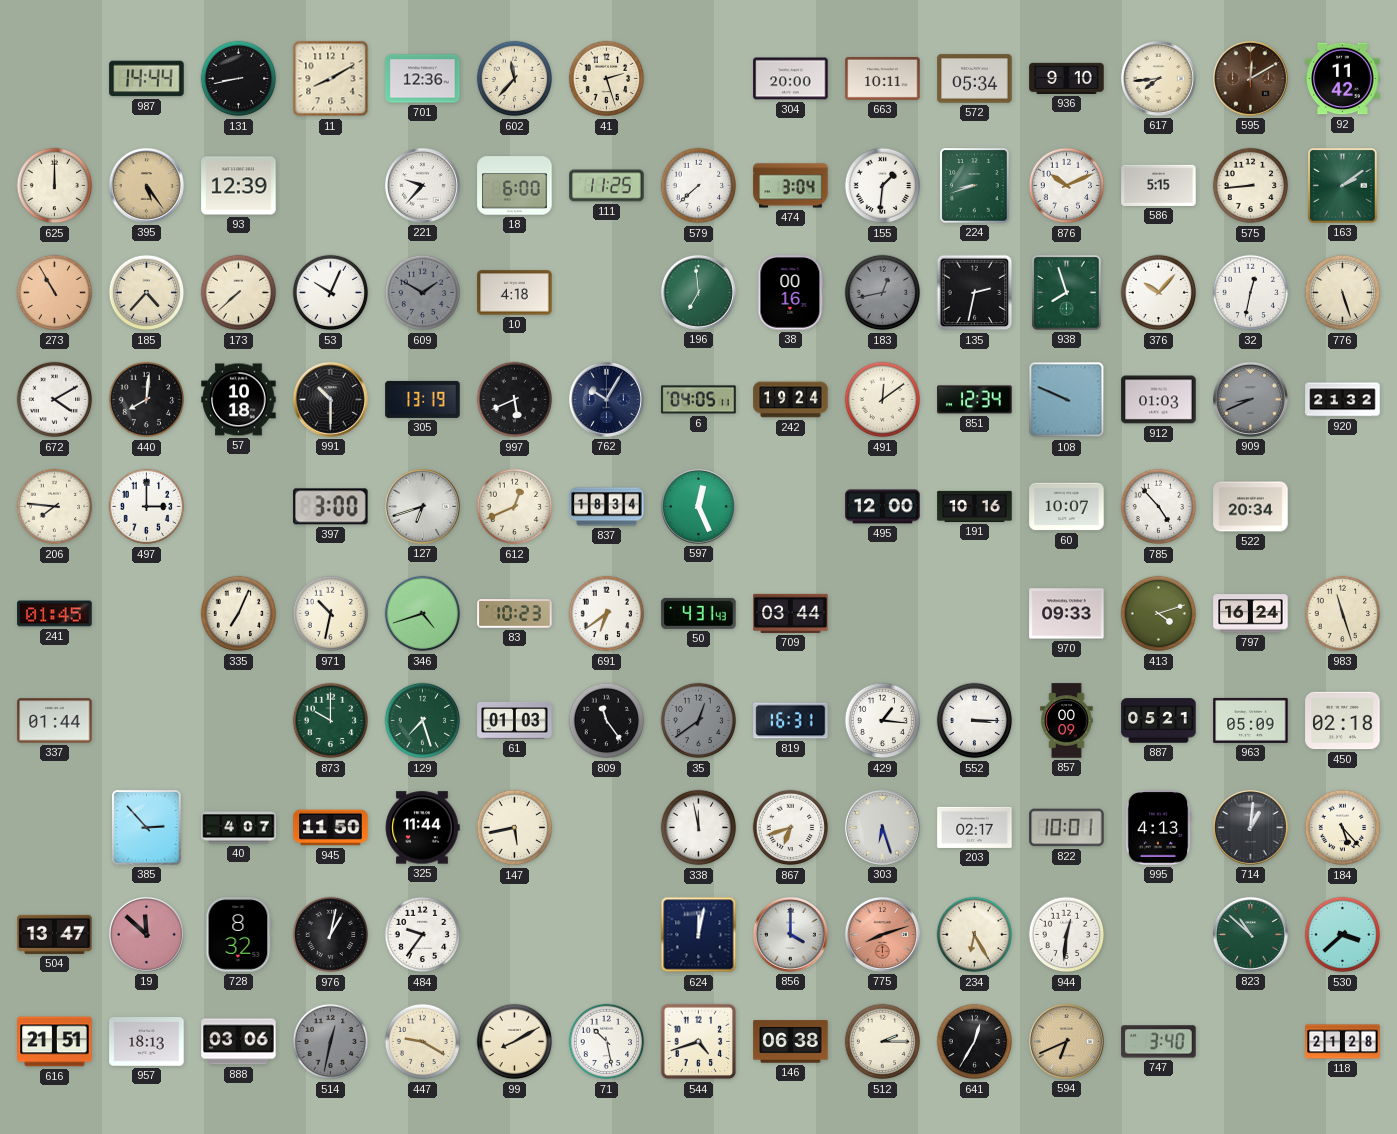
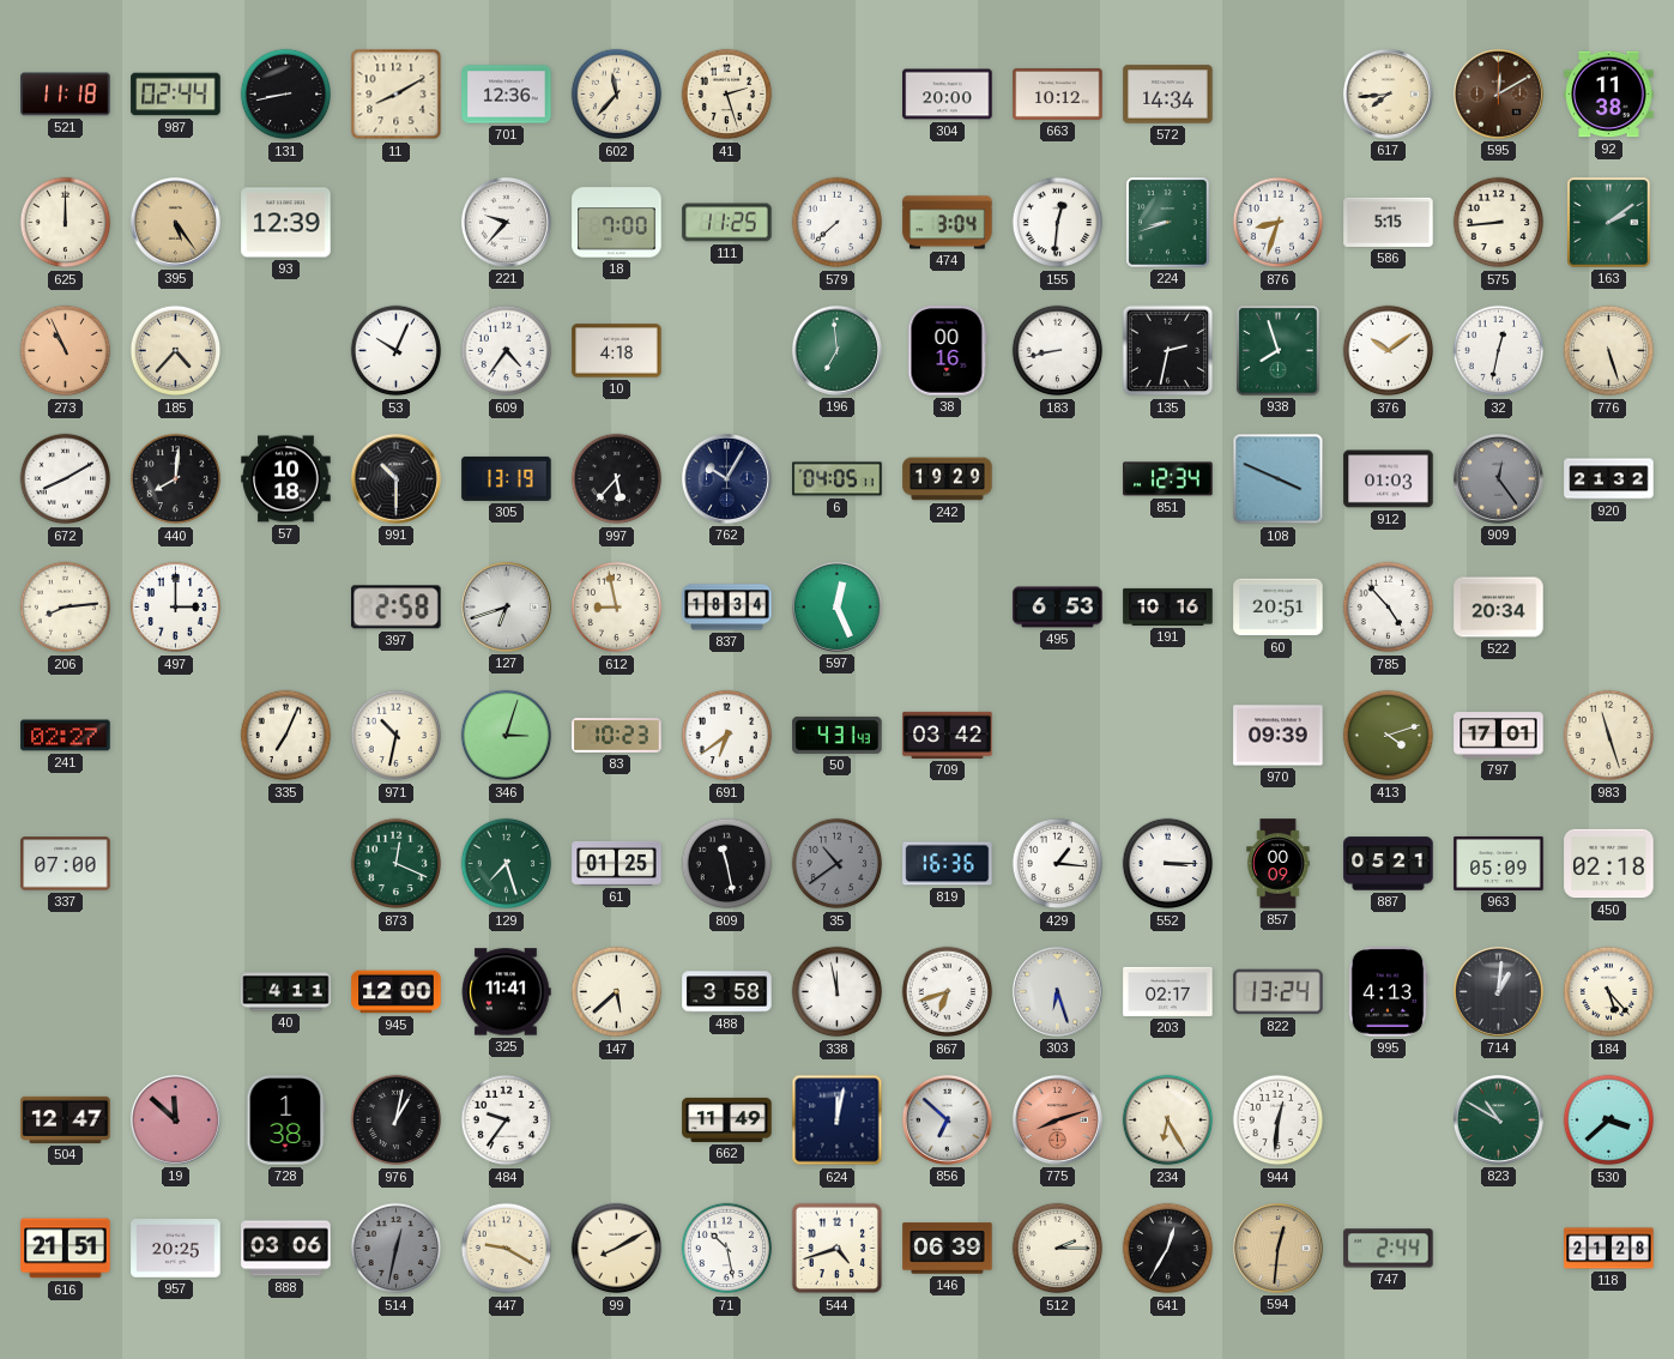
521: none -> 11:18
987: 14:44 -> 02:44
663: 10:11 -> 10:12
572: 05:34 -> 14:34
936: 9:10 -> none
92: 11:42 -> 11:38
18: 6:00 -> 7:00
155: 1:31 -> 12:31
876: 10:11 -> 8:33
273: 10:55 -> 10:56
173: 7:38 -> none
609: 1:50 -> 4:36
609 dial: grey -> white
183: 12:43 -> 8:43
183 dial: grey -> white
376: 10:07 -> 10:09
672: 4:10 -> 8:10
997: 5:41 -> 5:37
242: 19:24 -> 19:29
491: 12:09 -> none
108: 9:49 -> 3:49
909: 8:41 -> 12:24
206: 7:46 -> 8:14
397: 3:00 -> 2:58
612: 12:41 -> 8:58
495: 12:00 -> 6:53
60: 10:07 -> 20:51
241: 01:45 -> 02:27
346: 4:42 -> 3:03
709: 03:44 -> 03:42
970: 09:33 -> 09:39
797: 16:24 -> 17:01
337: 01:44 -> 07:00
873: 10:00 -> 12:19
61: 01:03 -> 01:25
809: 11:24 -> 11:28
35: 12:39 -> 10:39
819: 16:31 -> 16:36
385: 2:53 -> none
40: 4:07 -> 4:11
945: 11:50 -> 12:00
325: 11:44 -> 11:41
147: 5:43 -> 5:38
488: none -> 3:58
822: 10:01 -> 13:24
504: 13:47 -> 12:47
728: 8:32 -> 1:38
662: none -> 11:49
856: 4:00 -> 6:52
823: 10:52 -> 10:50
957: 18:13 -> 20:25
146: 06:38 -> 06:39
594: 6:41 -> 12:31
747: 3:40 -> 2:44
